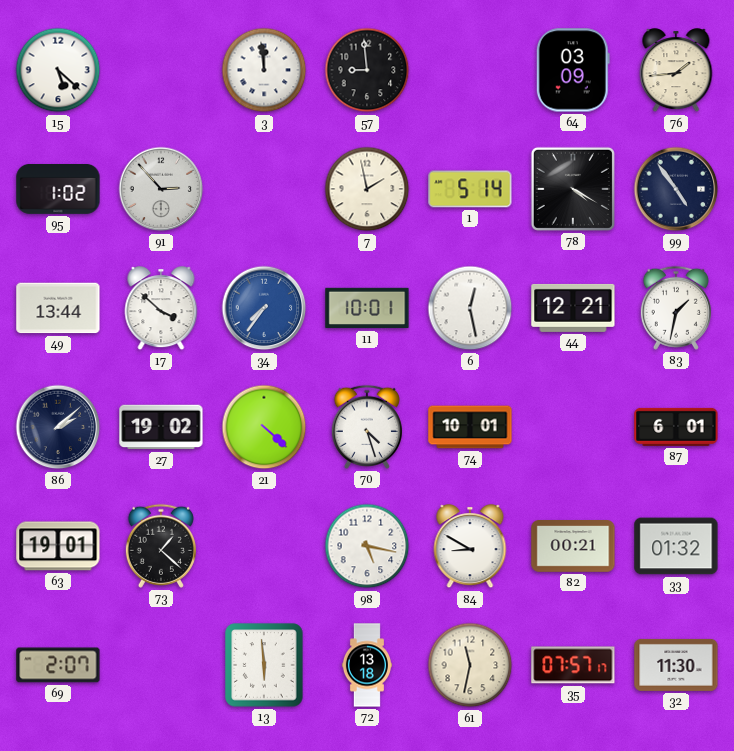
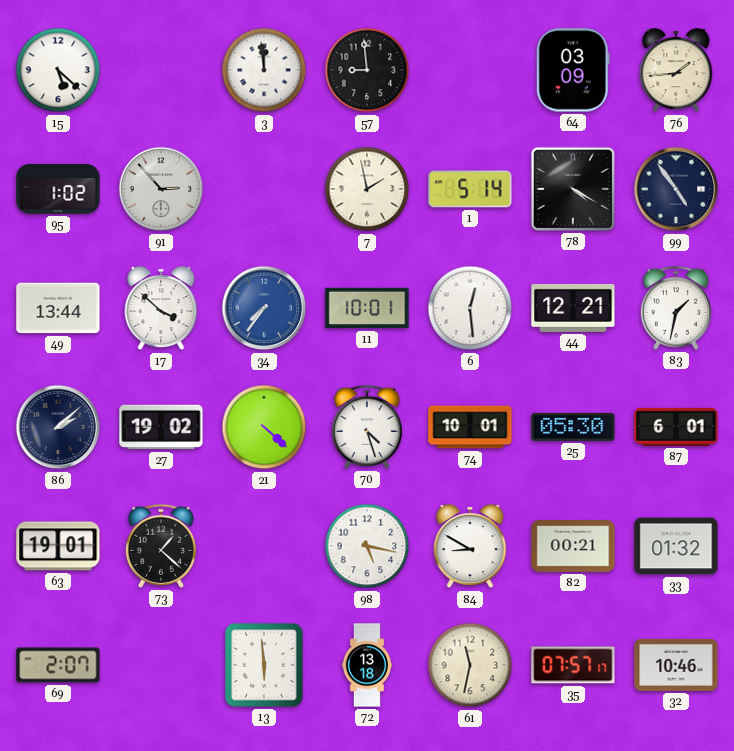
6: 12:28 -> 12:29
25: none -> 05:30
32: 11:30 -> 10:46
